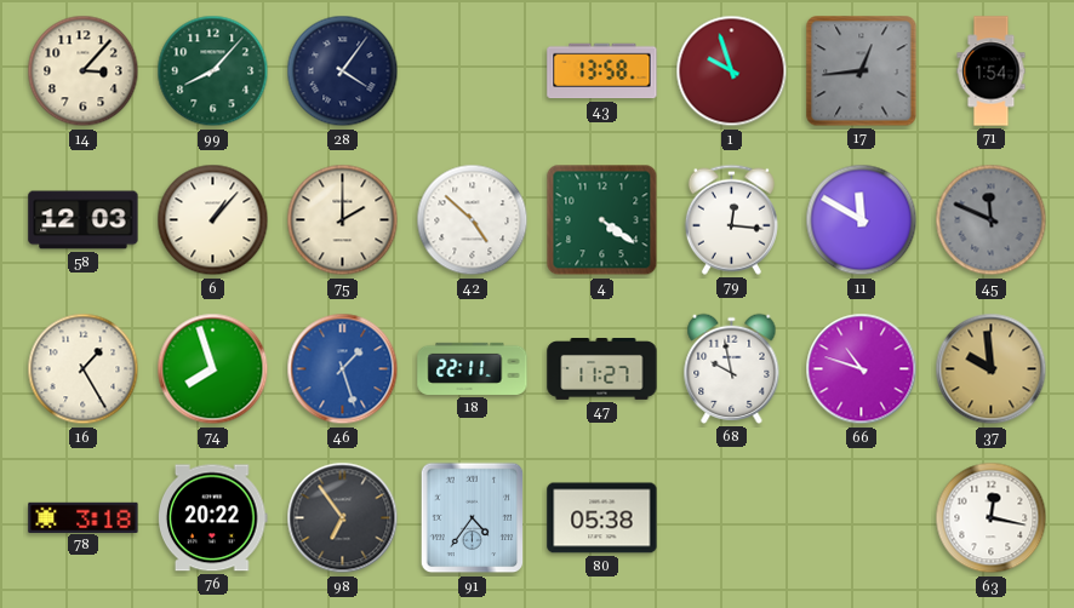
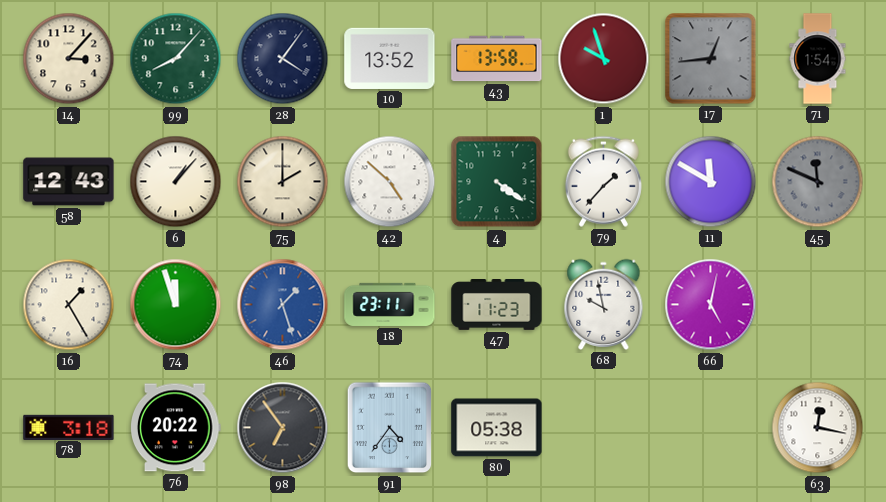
10: none -> 13:52
58: 12:03 -> 12:43
79: 12:16 -> 1:37
74: 7:57 -> 11:57
18: 22:11 -> 23:11
47: 11:27 -> 11:23
66: 10:48 -> 5:02
37: 9:59 -> none
